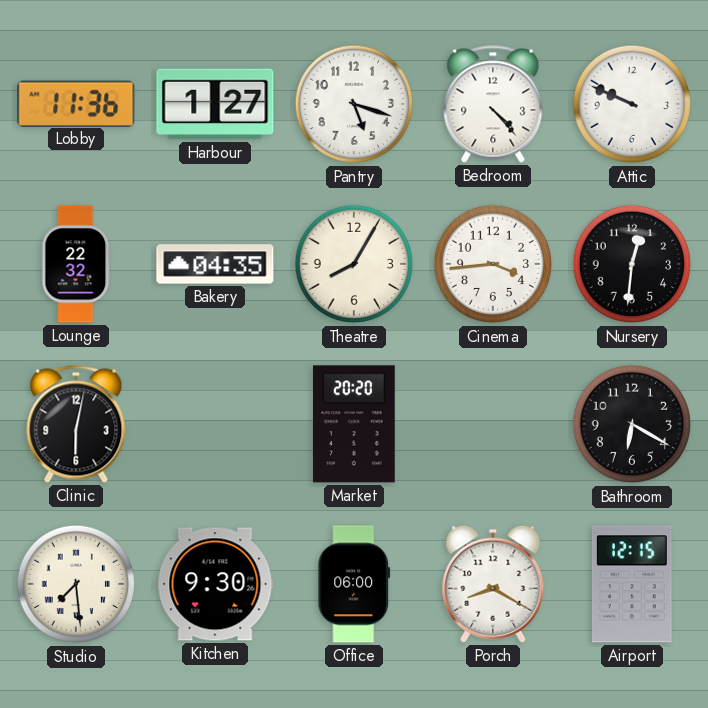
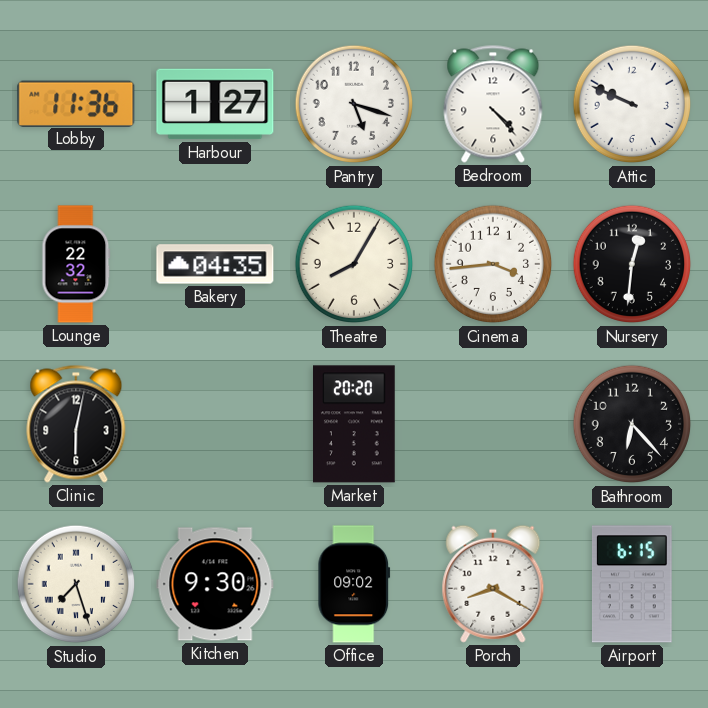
Bathroom: 6:20 -> 6:23
Studio: 7:29 -> 7:27
Office: 06:00 -> 09:02
Airport: 12:15 -> 6:15
